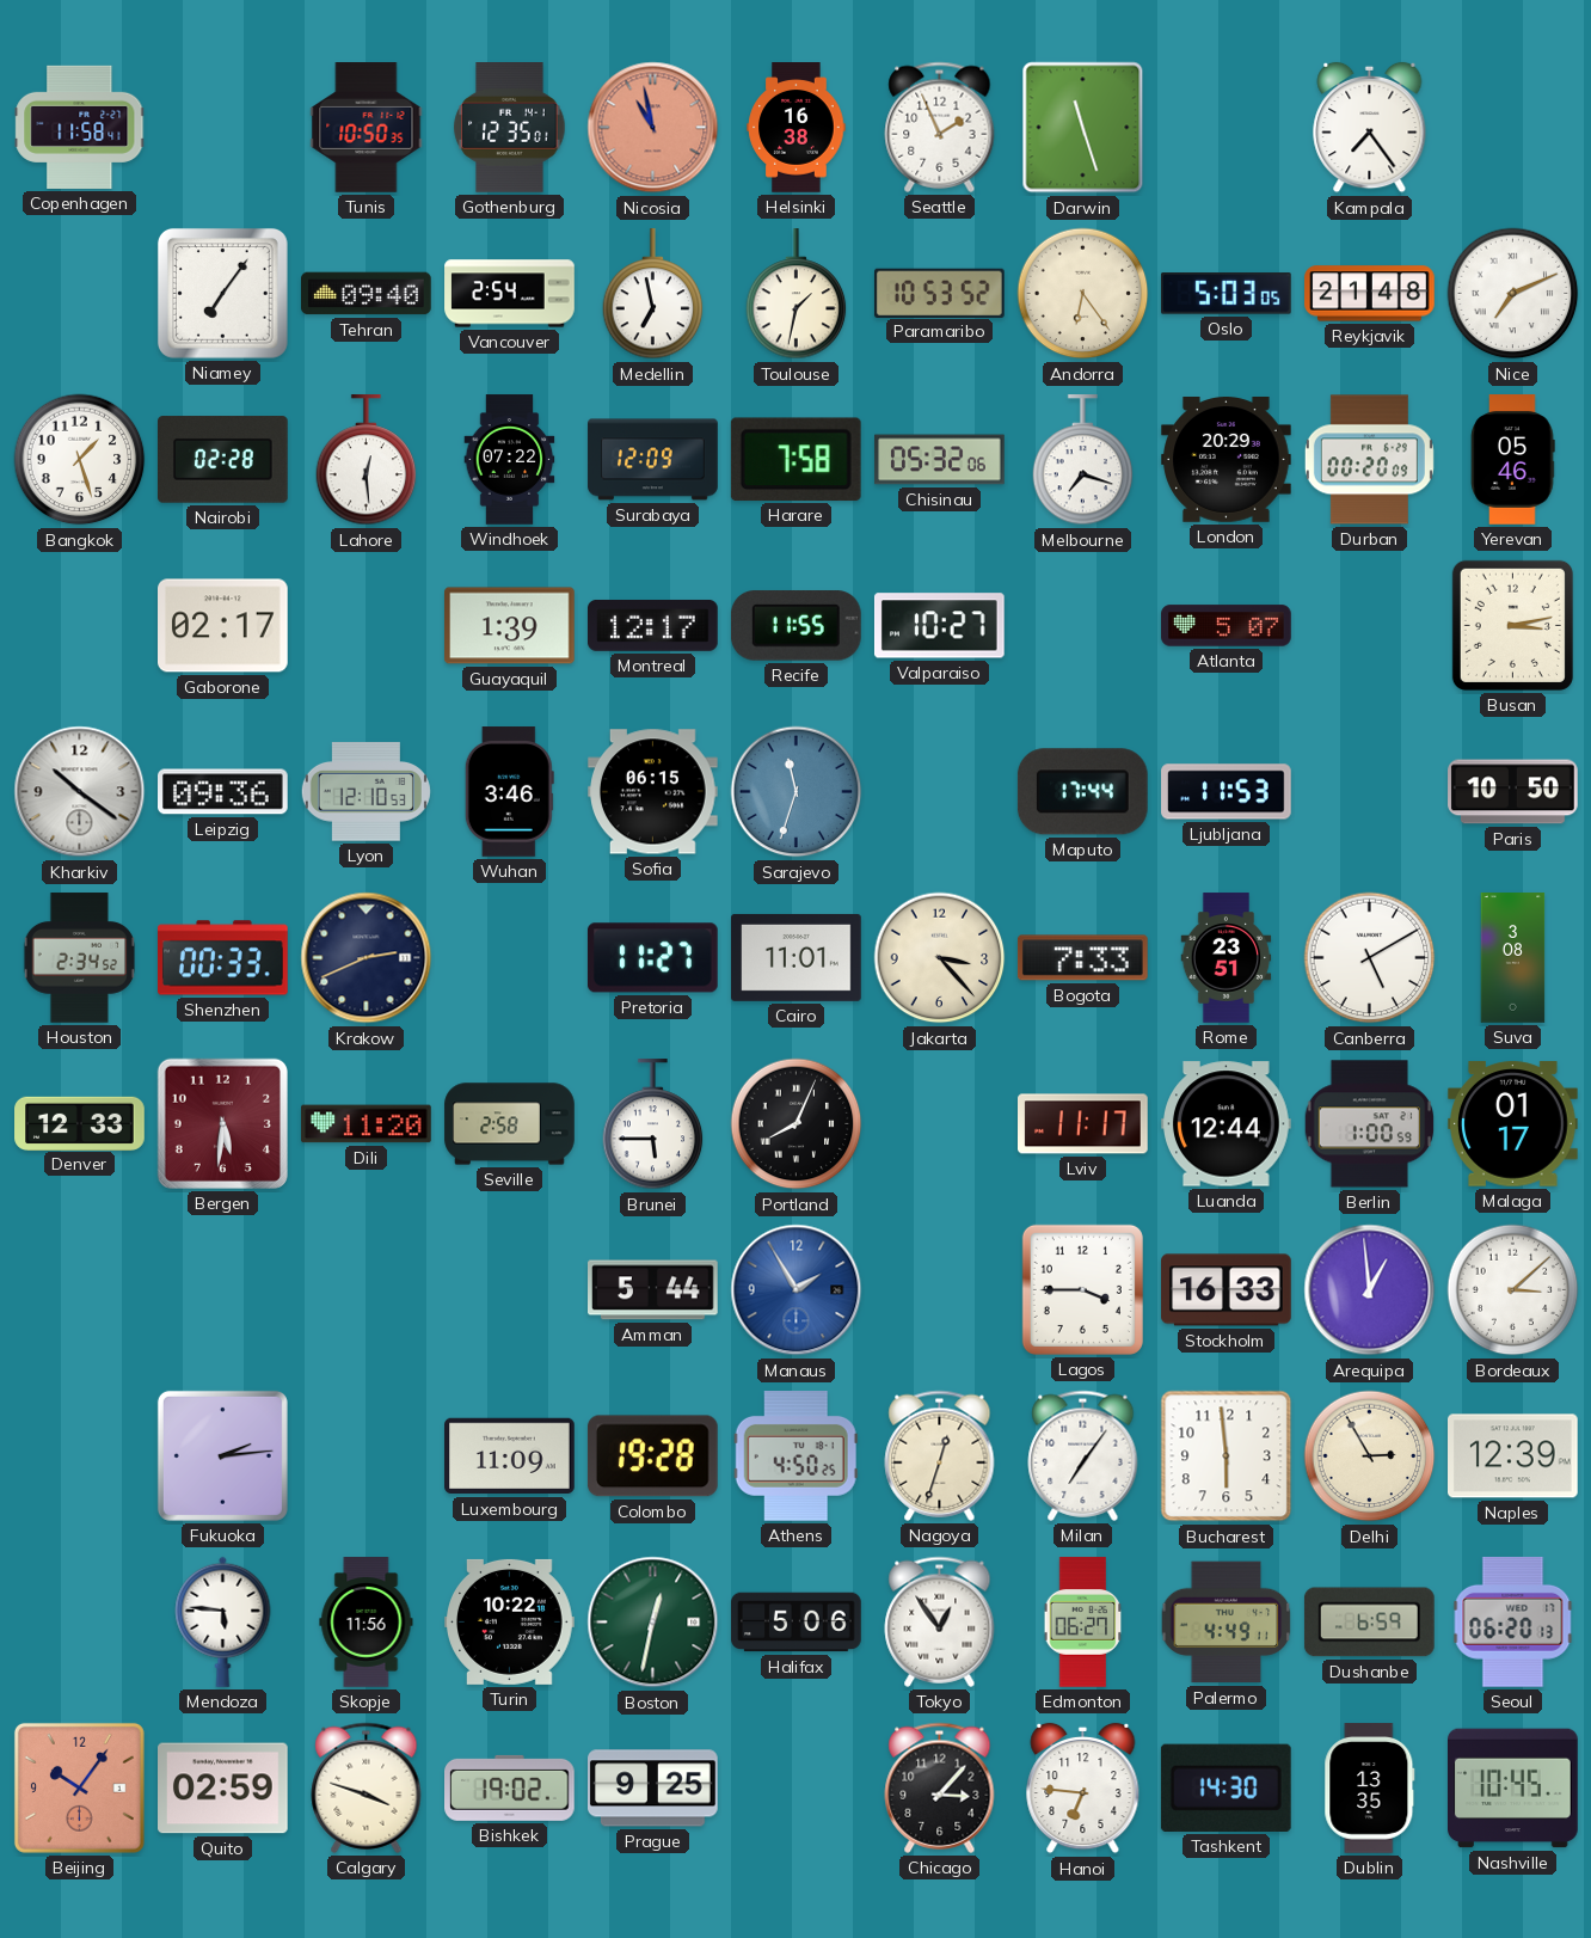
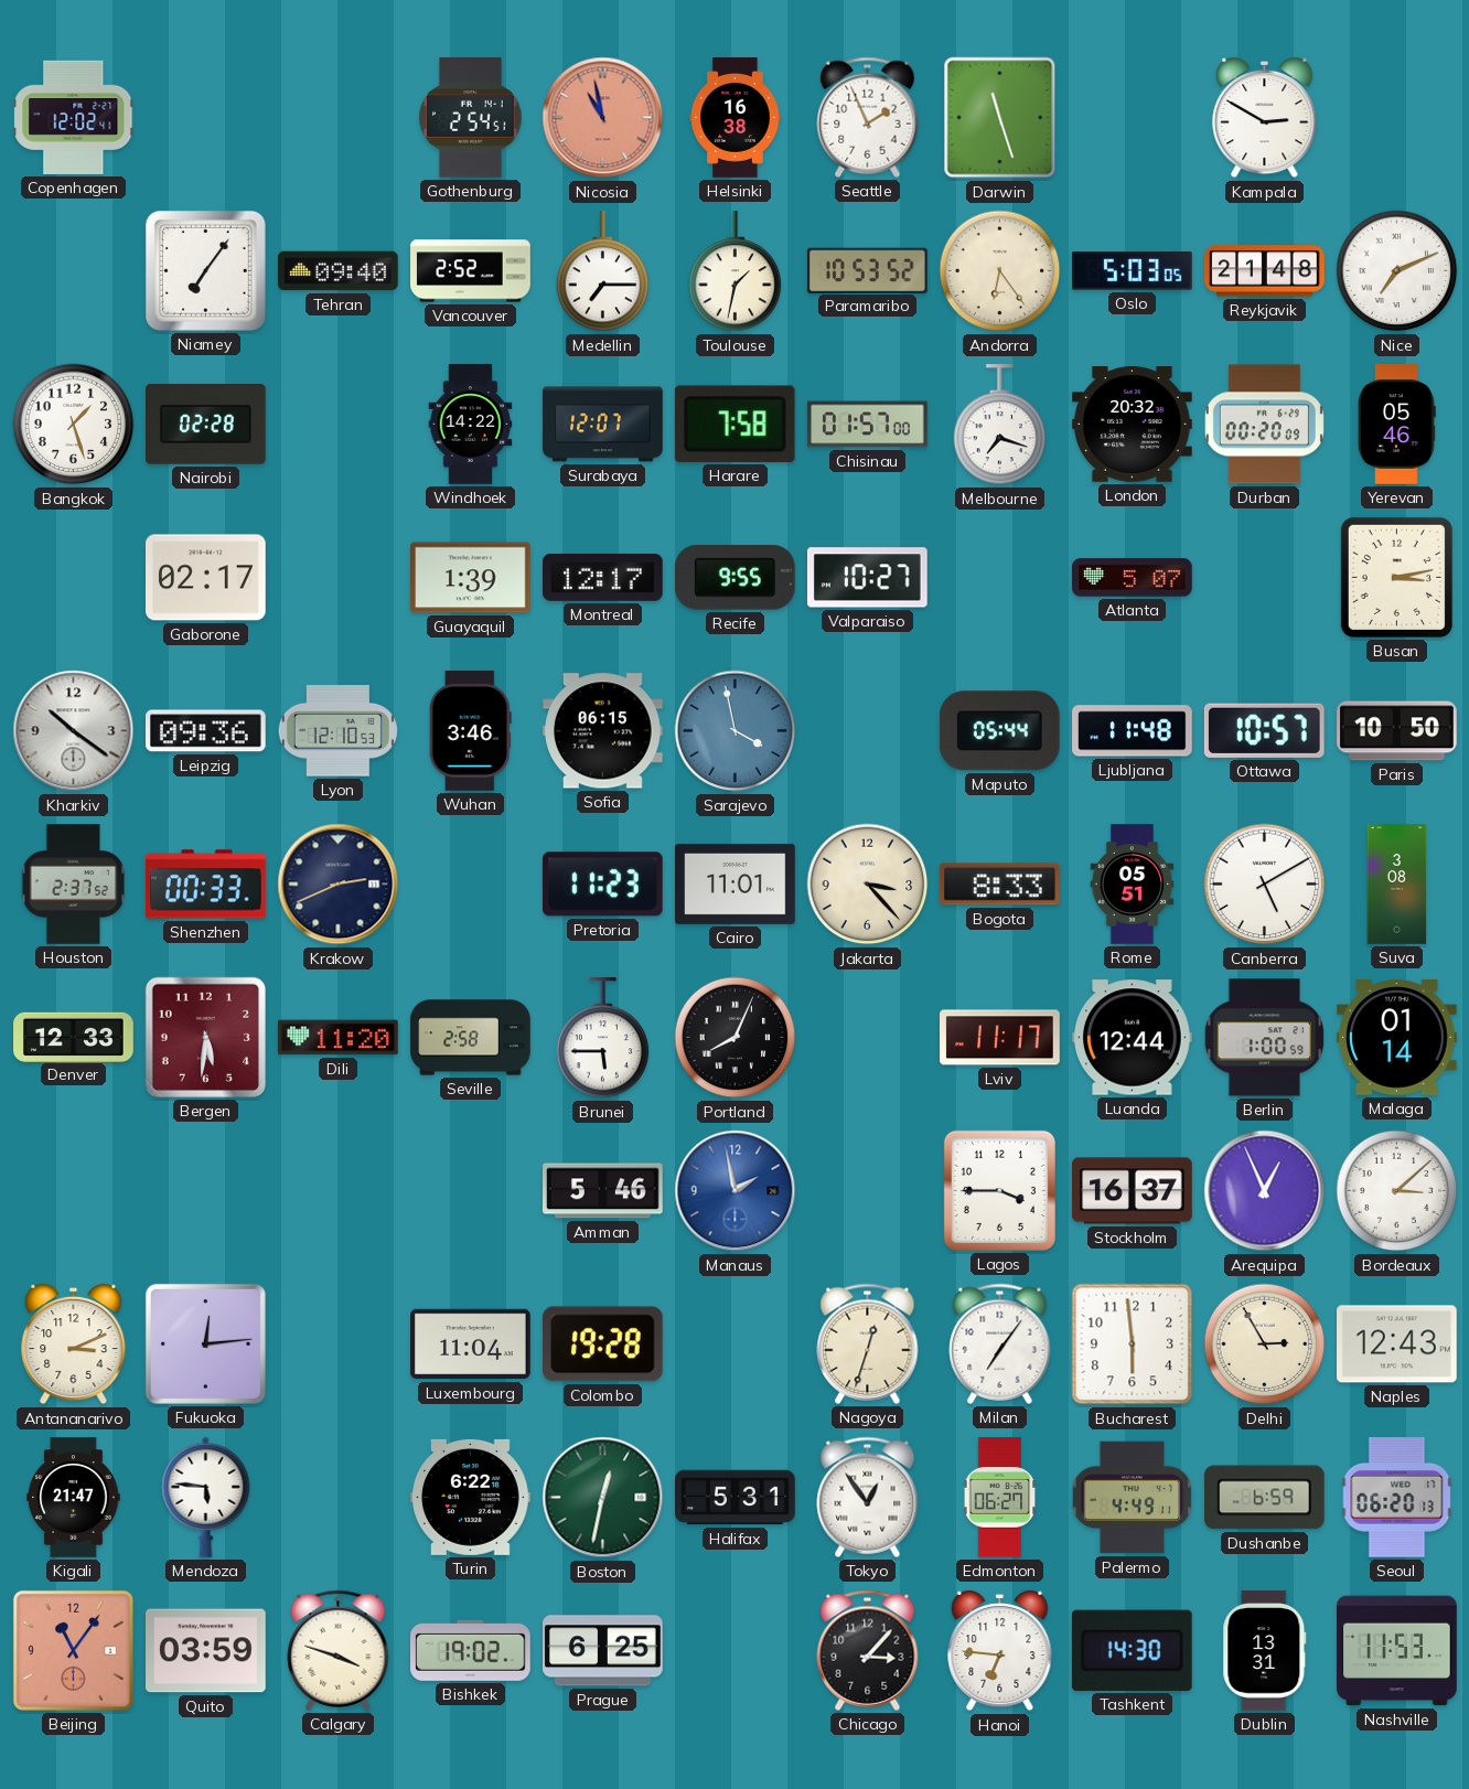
Copenhagen: 11:58 -> 12:02
Tunis: 10:50 -> none
Gothenburg: 12:35 -> 2:54
Kampala: 7:24 -> 2:50
Vancouver: 2:54 -> 2:52
Medellin: 6:58 -> 7:15
Lahore: 12:29 -> none
Windhoek: 07:22 -> 14:22
Surabaya: 12:09 -> 12:07
Chisinau: 05:32 -> 01:57
London: 20:29 -> 20:32
Recife: 11:55 -> 9:55
Sarajevo: 11:33 -> 3:58
Maputo: 17:44 -> 05:44
Ljubljana: 11:53 -> 11:48
Ottawa: none -> 10:57
Houston: 2:34 -> 2:37
Pretoria: 11:27 -> 11:23
Bogota: 7:33 -> 8:33
Rome: 23:51 -> 05:51
Malaga: 01:17 -> 01:14
Amman: 5:44 -> 5:46
Manaus: 1:55 -> 1:58
Stockholm: 16:33 -> 16:37
Arequipa: 12:59 -> 12:56
Antananarivo: none -> 3:11
Fukuoka: 2:14 -> 12:14
Luxembourg: 11:09 -> 11:04
Athens: 4:50 -> none
Naples: 12:39 -> 12:43
Kigali: none -> 21:47
Skopje: 11:56 -> none
Turin: 10:22 -> 6:22
Halifax: 5:06 -> 5:31
Beijing: 10:06 -> 11:06
Quito: 02:59 -> 03:59
Prague: 9:25 -> 6:25
Dublin: 13:35 -> 13:31
Nashville: 10:45 -> 11:53
